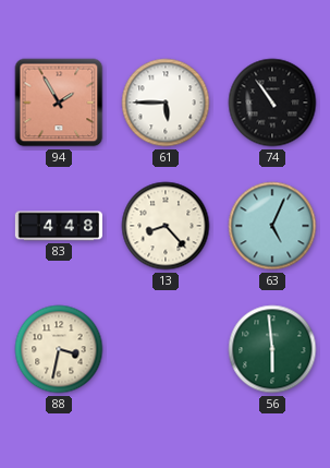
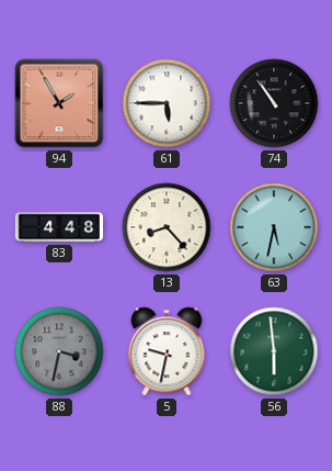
63: 5:04 -> 5:32
88 dial: cream -> grey
5: none -> 9:32
